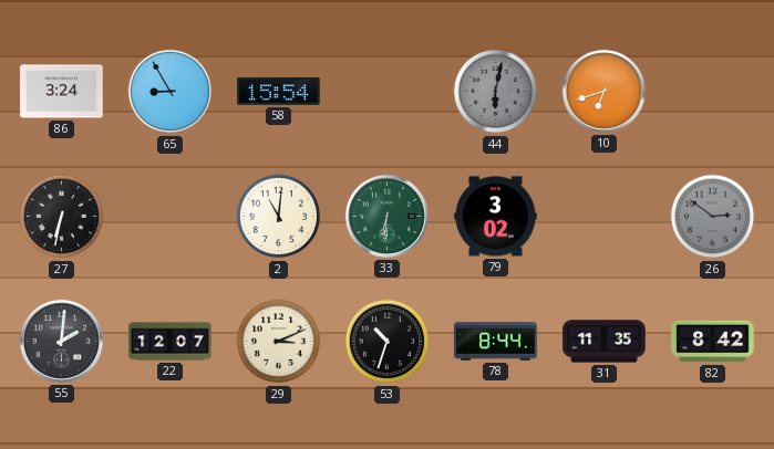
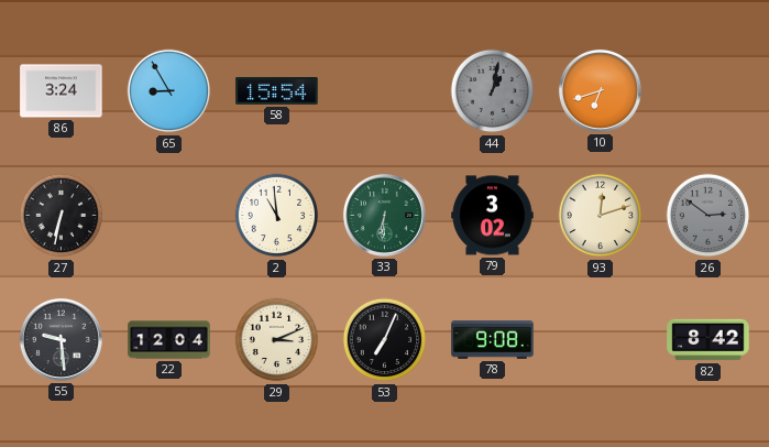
44: 6:02 -> 1:02
2: 11:01 -> 10:59
93: none -> 12:12
55: 2:01 -> 9:29
22: 12:07 -> 12:04
53: 10:33 -> 7:04
78: 8:44 -> 9:08
31: 11:35 -> none
